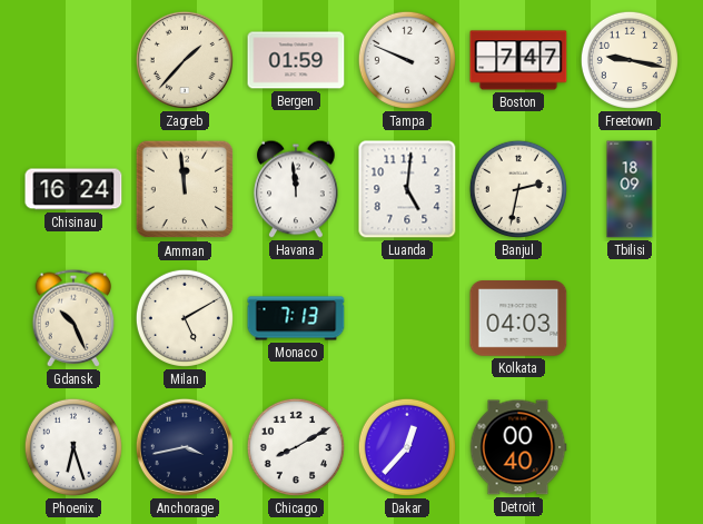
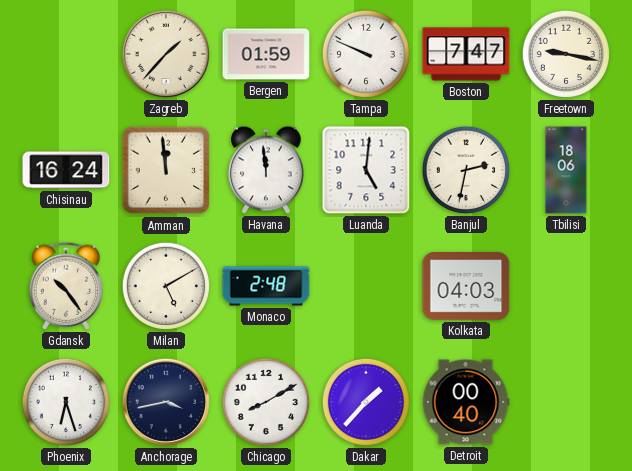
Tbilisi: 18:09 -> 18:06
Gdansk: 10:26 -> 10:24
Monaco: 7:13 -> 2:48
Dakar: 12:37 -> 1:37
